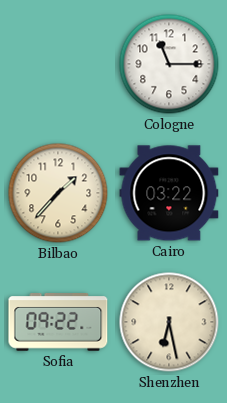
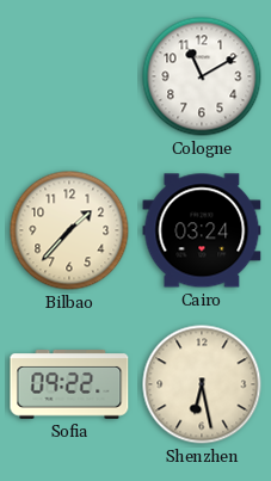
Cologne: 11:15 -> 11:10
Cairo: 03:22 -> 03:24
